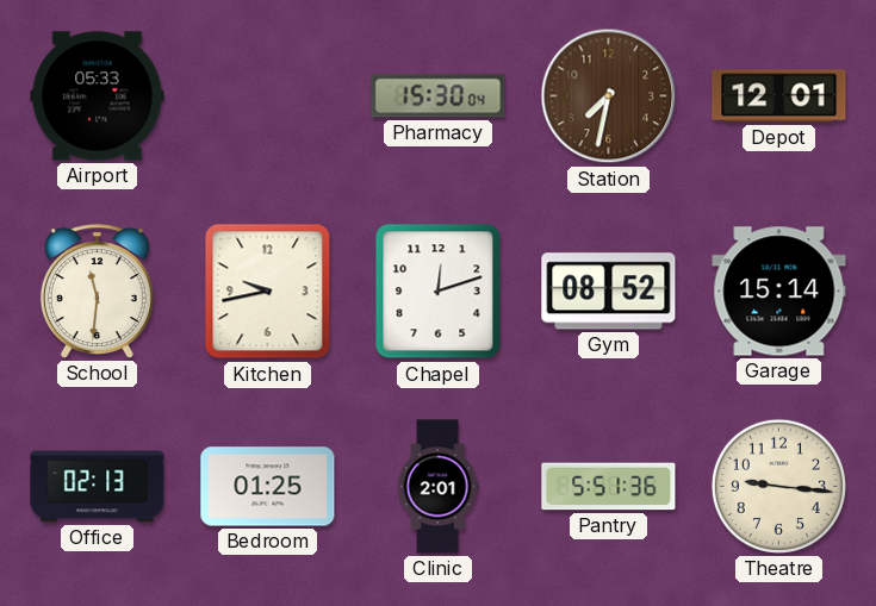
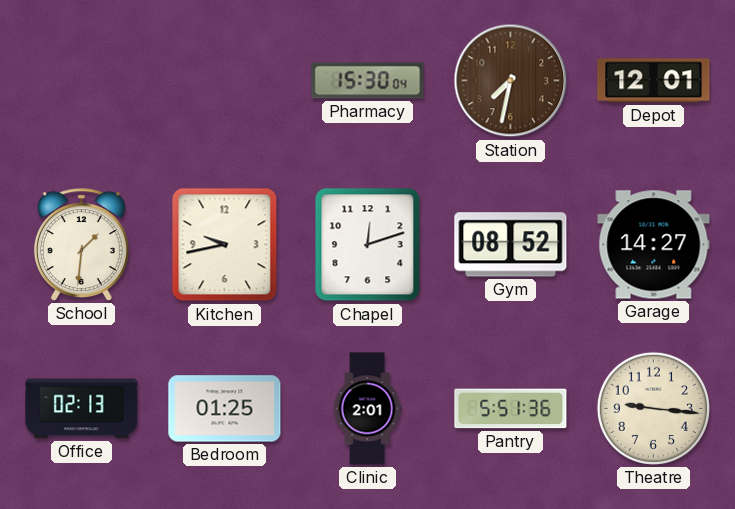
Airport: 05:33 -> none
School: 11:31 -> 1:31
Garage: 15:14 -> 14:27
